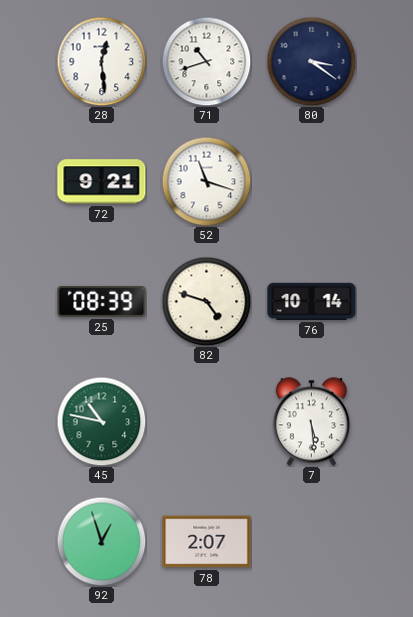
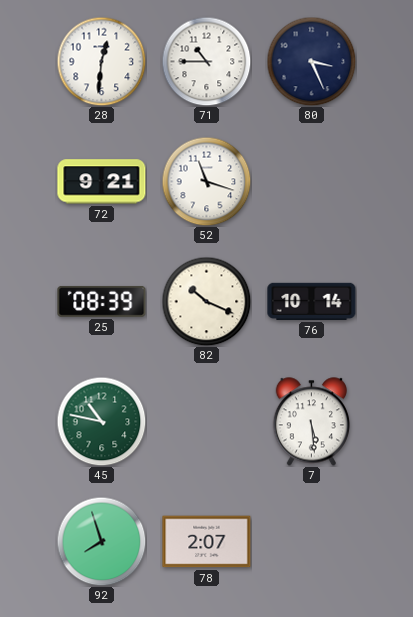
28: 12:29 -> 12:31
71: 10:42 -> 10:45
80: 3:21 -> 3:26
82: 4:48 -> 10:19
92: 12:57 -> 7:57
